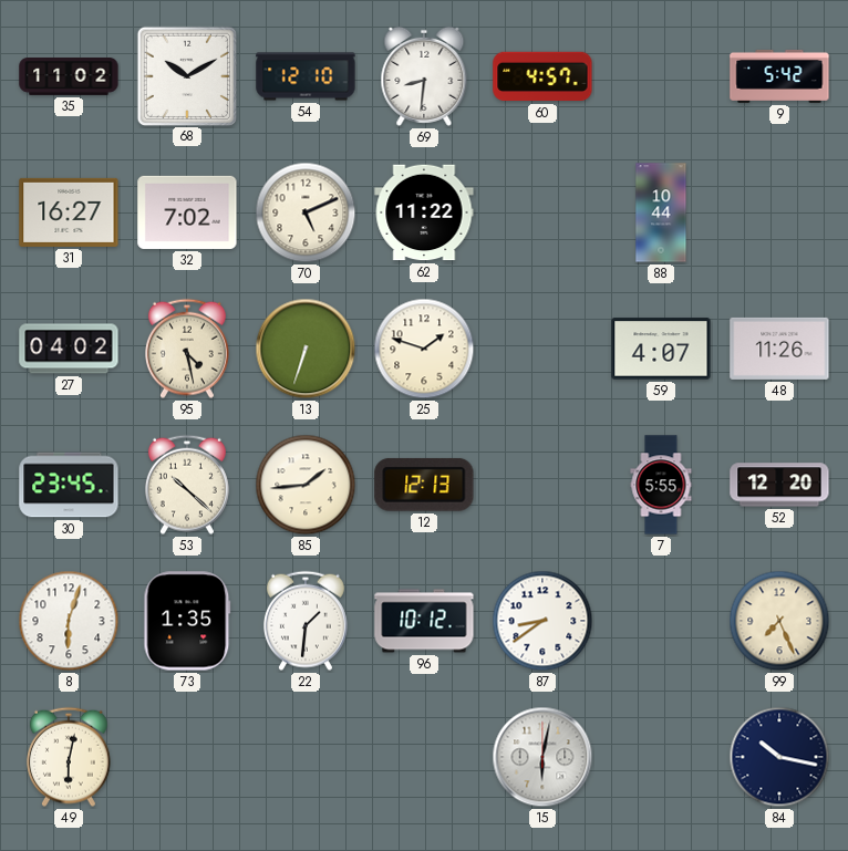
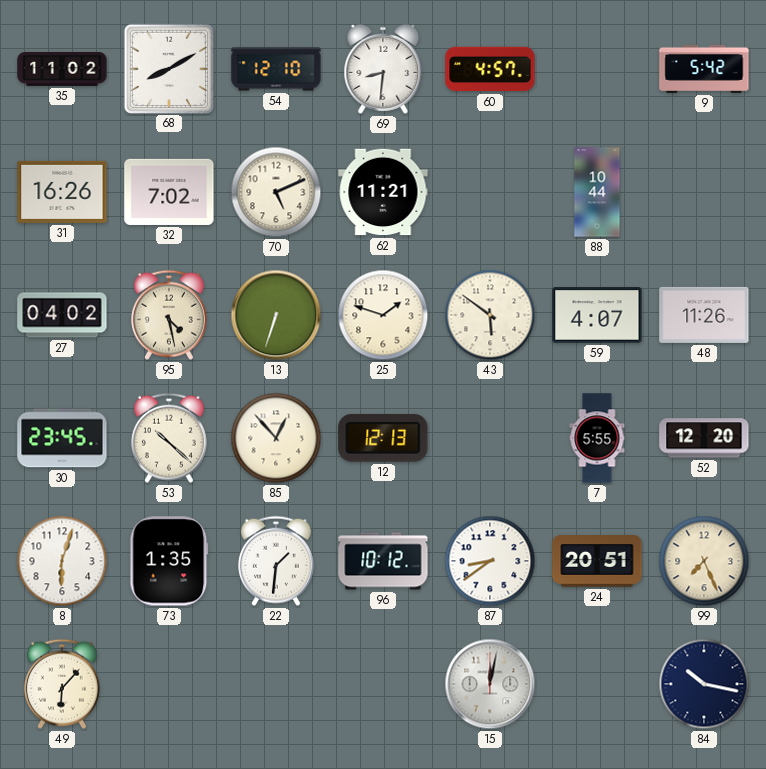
68: 10:10 -> 8:10
31: 16:27 -> 16:26
62: 11:22 -> 11:21
43: none -> 5:51
85: 1:44 -> 12:53
24: none -> 20:51
49: 6:02 -> 6:07
15: 6:02 -> 12:02
